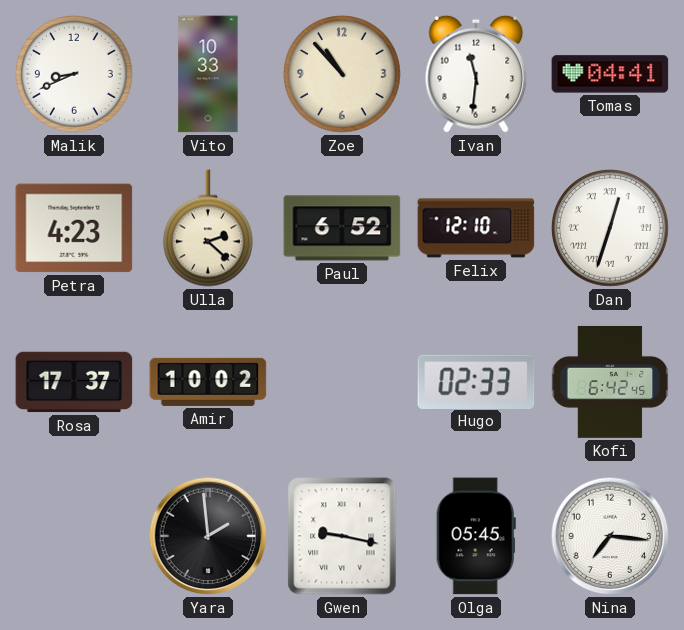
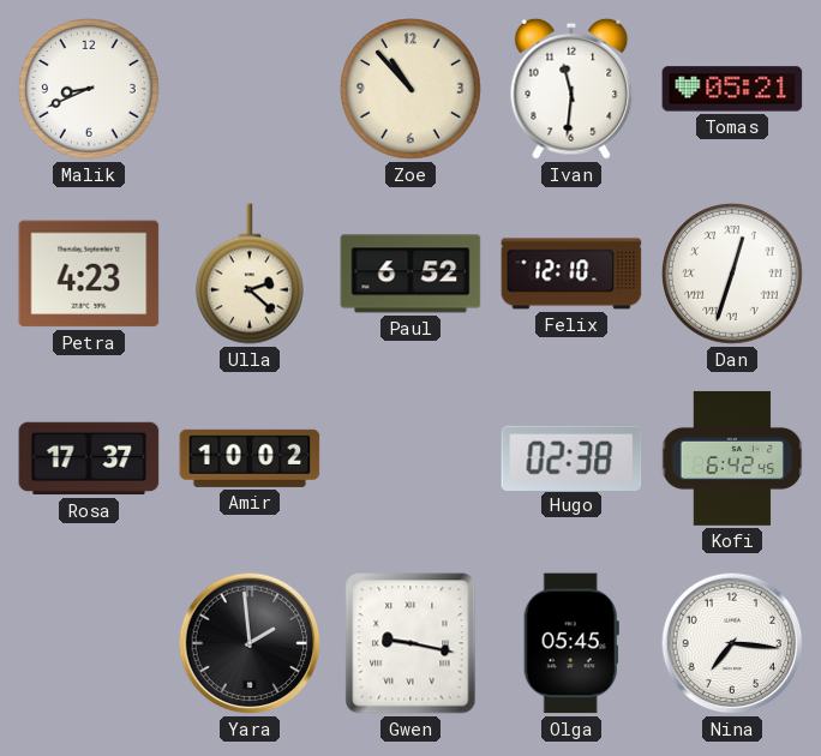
Vito: 10:33 -> none
Tomas: 04:41 -> 05:21
Hugo: 02:33 -> 02:38
